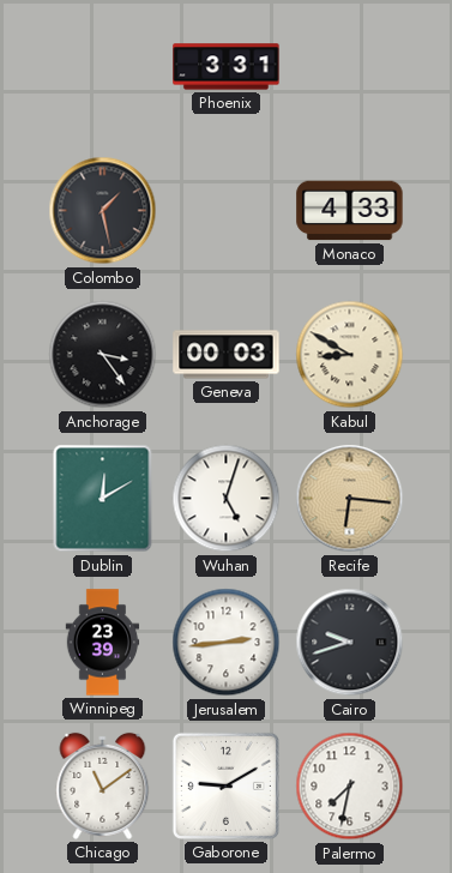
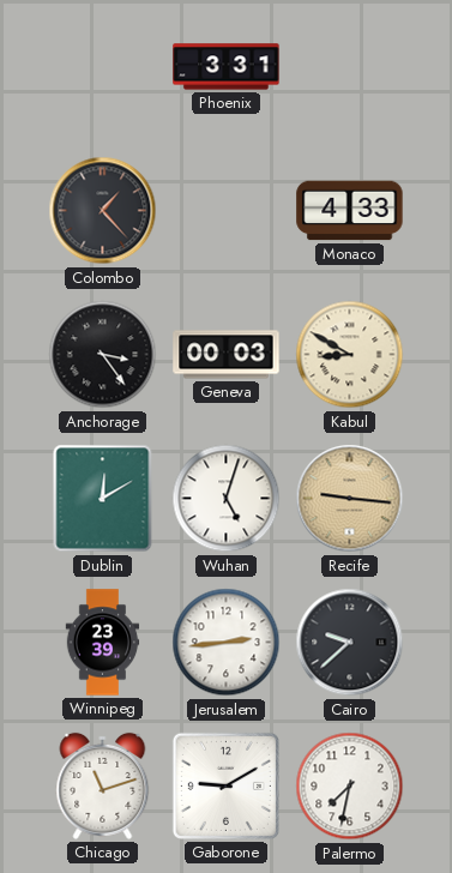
Colombo: 1:28 -> 1:23
Recife: 6:16 -> 9:16
Cairo: 9:42 -> 9:38
Chicago: 11:09 -> 11:12
